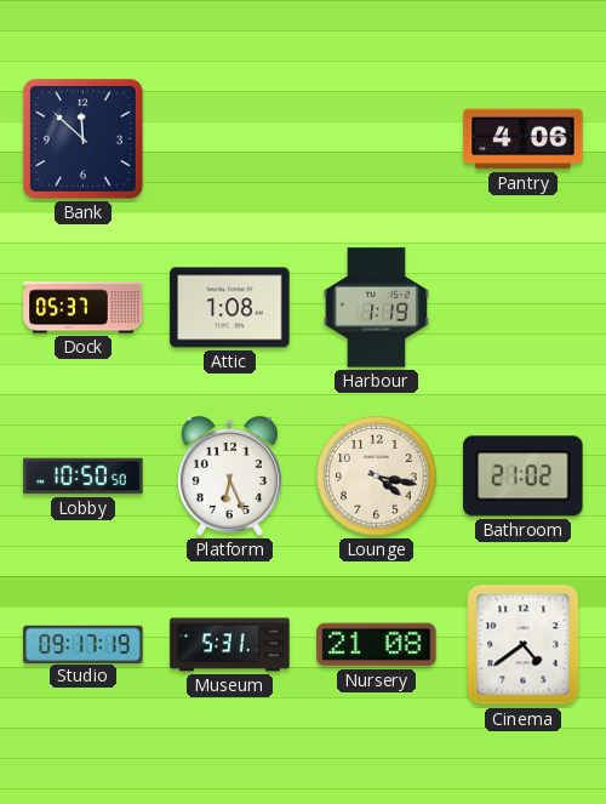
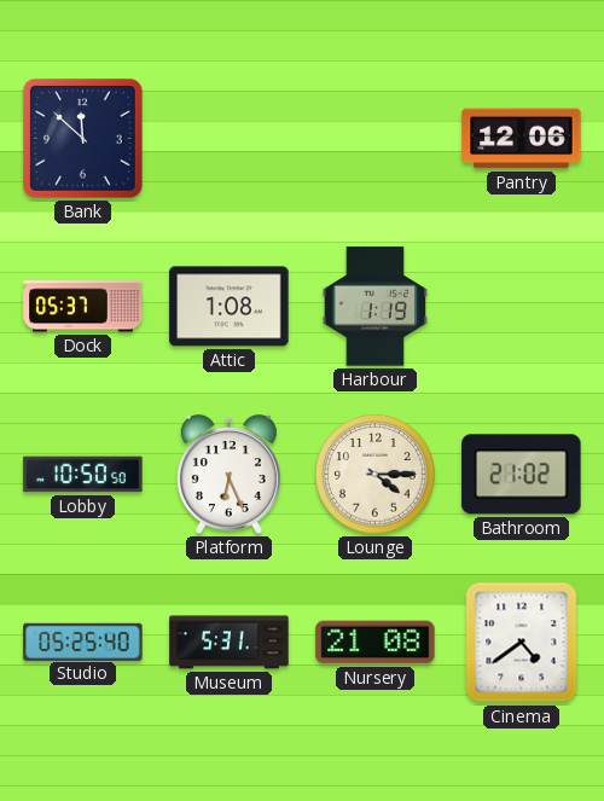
Pantry: 4:06 -> 12:06
Lounge: 4:17 -> 4:15
Studio: 09:17 -> 05:25
